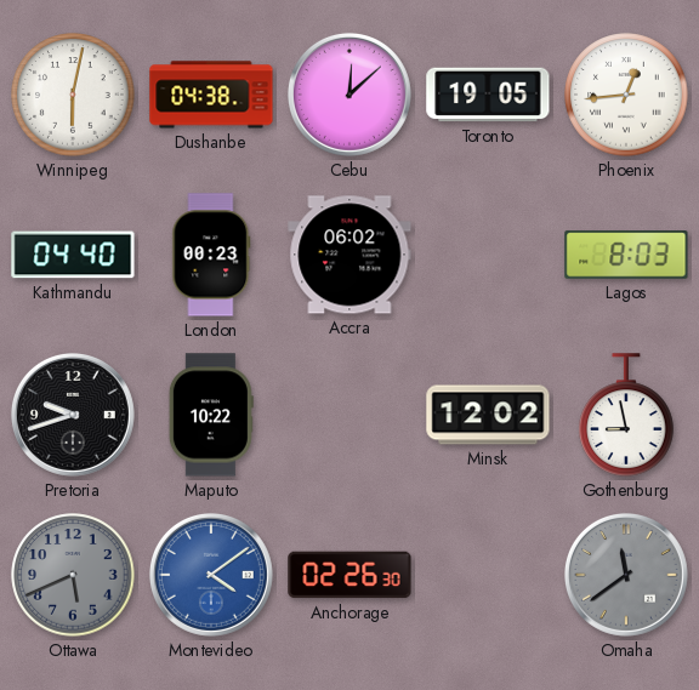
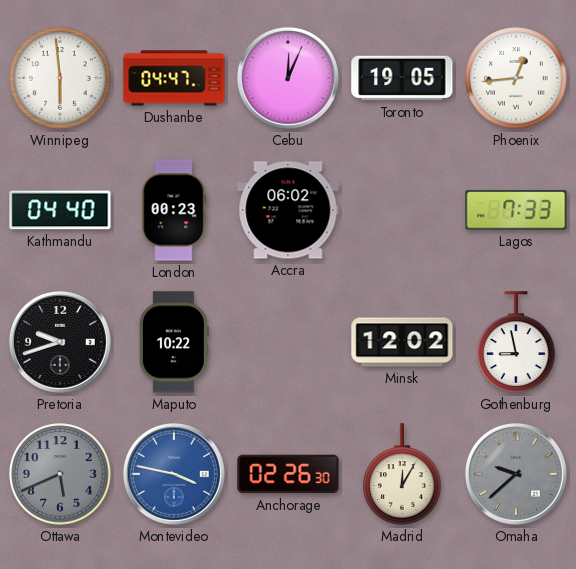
Winnipeg: 6:02 -> 5:59
Dushanbe: 04:38 -> 04:47
Cebu: 12:08 -> 12:04
Lagos: 8:03 -> 7:33
Montevideo: 4:09 -> 3:47
Madrid: none -> 12:05
Omaha: 11:39 -> 9:38
